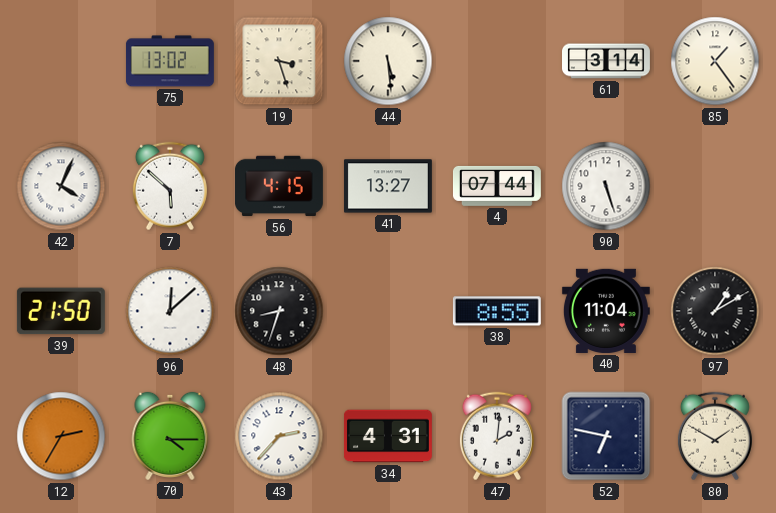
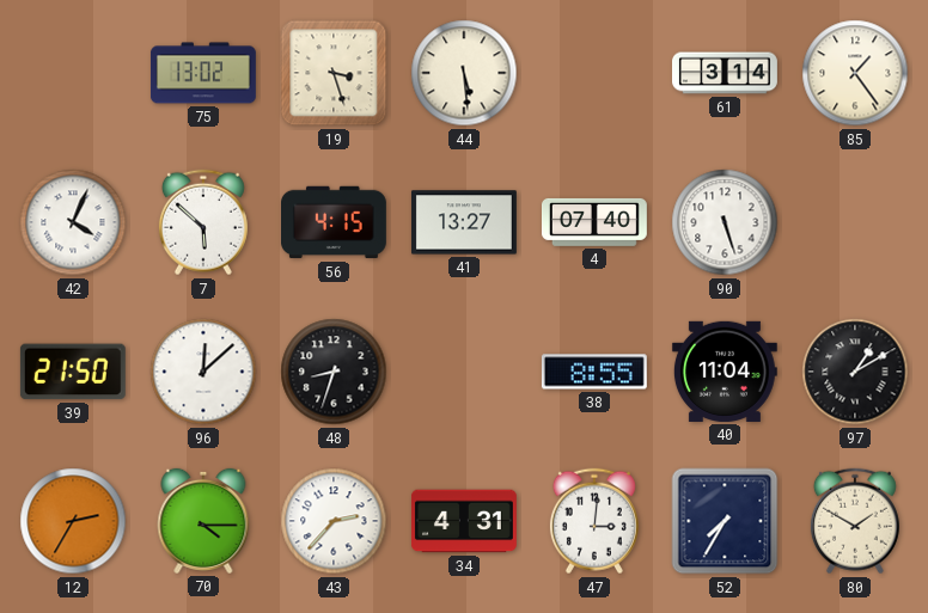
4: 07:44 -> 07:40
47: 2:01 -> 3:01
52: 6:47 -> 7:35
